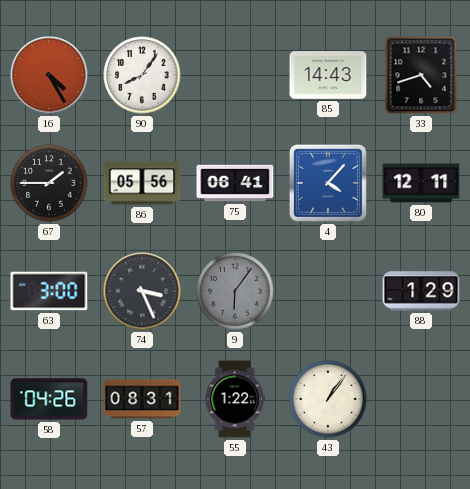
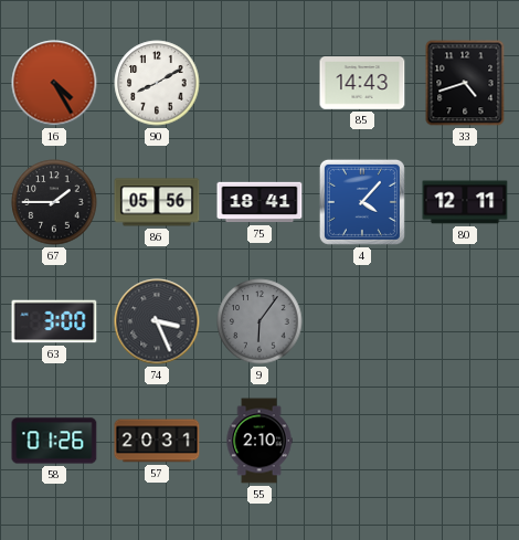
90: 8:06 -> 8:10
75: 06:41 -> 18:41
88: 1:29 -> none
58: 04:26 -> 01:26
57: 08:31 -> 20:31
55: 1:22 -> 2:10
43: 1:06 -> none
